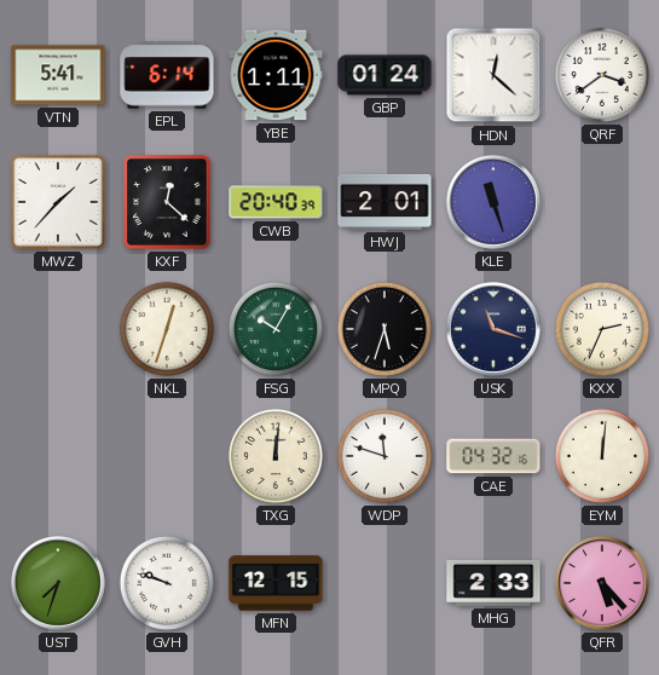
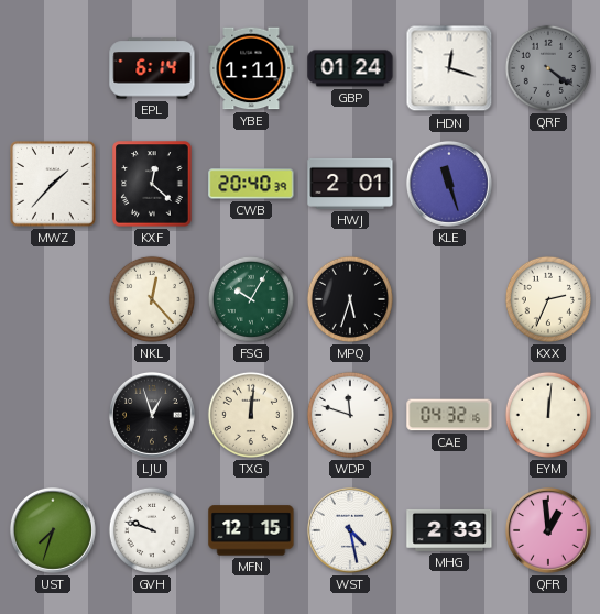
VTN: 5:41 -> none
HDN: 12:22 -> 12:18
QRF: 3:39 -> 4:21
QRF dial: white -> grey
NKL: 12:33 -> 12:23
USK: 11:18 -> none
LJU: none -> 12:57
WST: none -> 4:28
QFR: 5:23 -> 12:59
